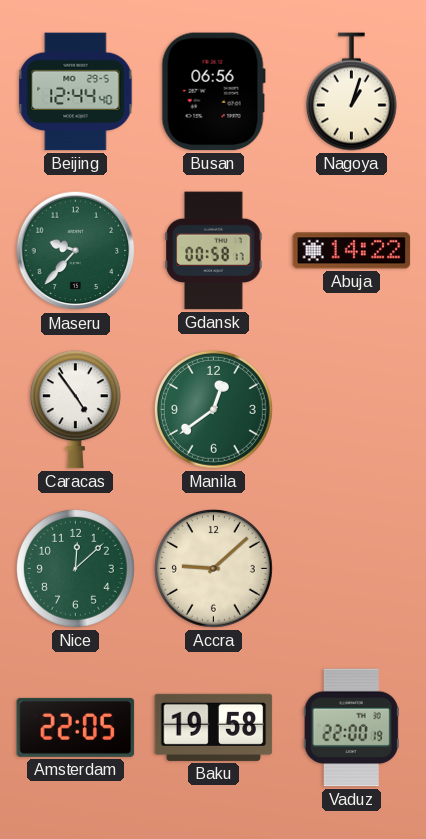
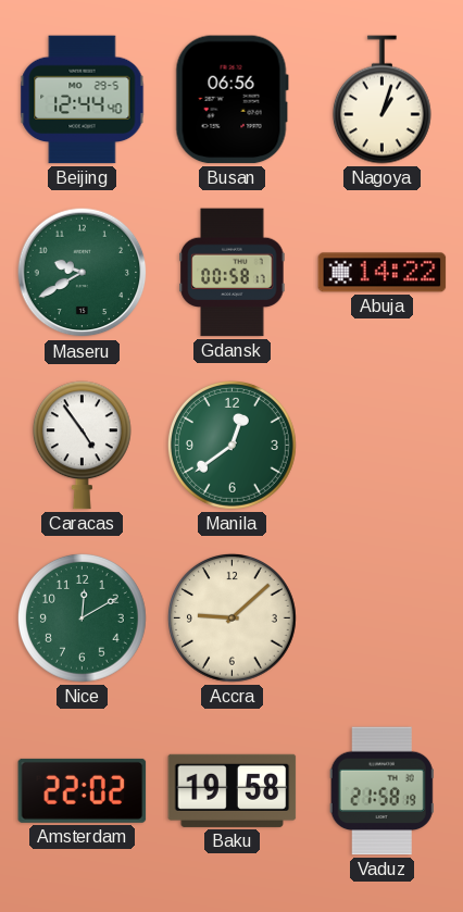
Maseru: 9:37 -> 9:40
Nice: 12:08 -> 12:10
Amsterdam: 22:05 -> 22:02
Vaduz: 22:00 -> 21:58
